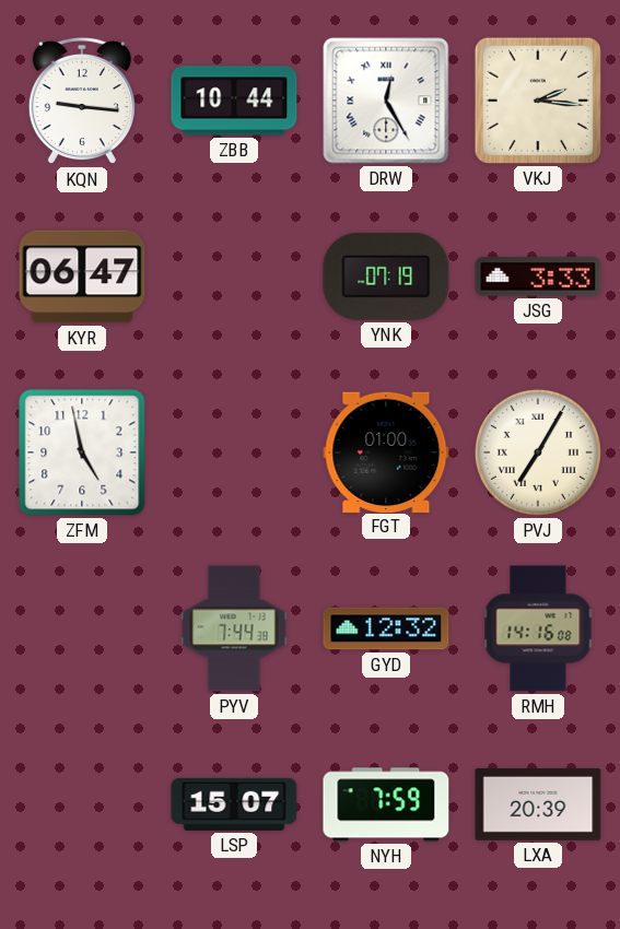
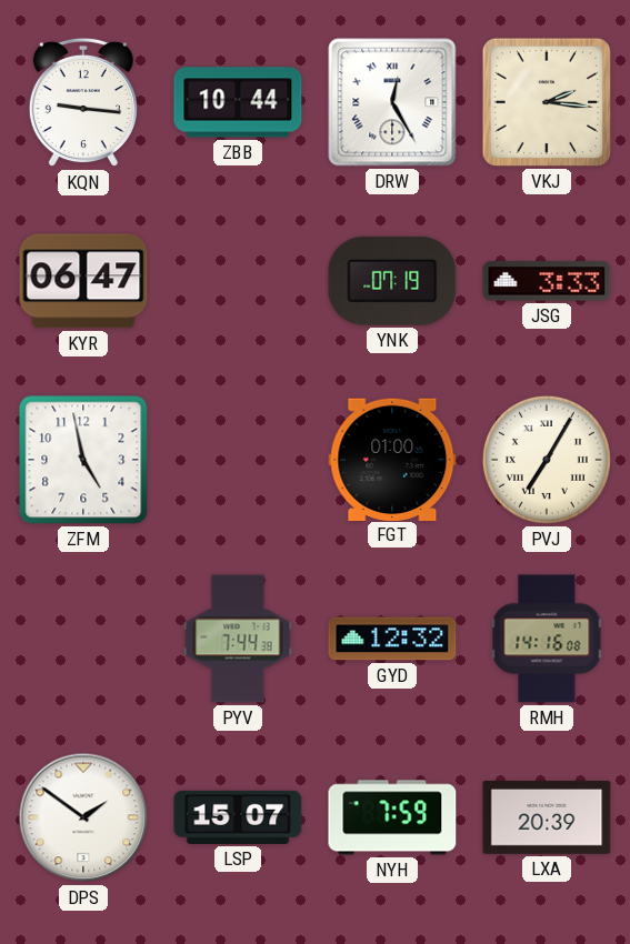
DPS: none -> 1:51
